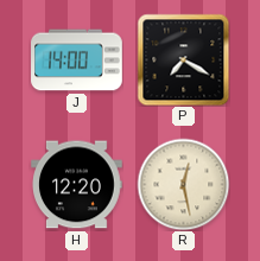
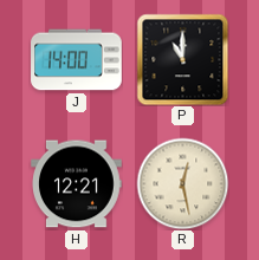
P: 7:20 -> 11:00
H: 12:20 -> 12:21
